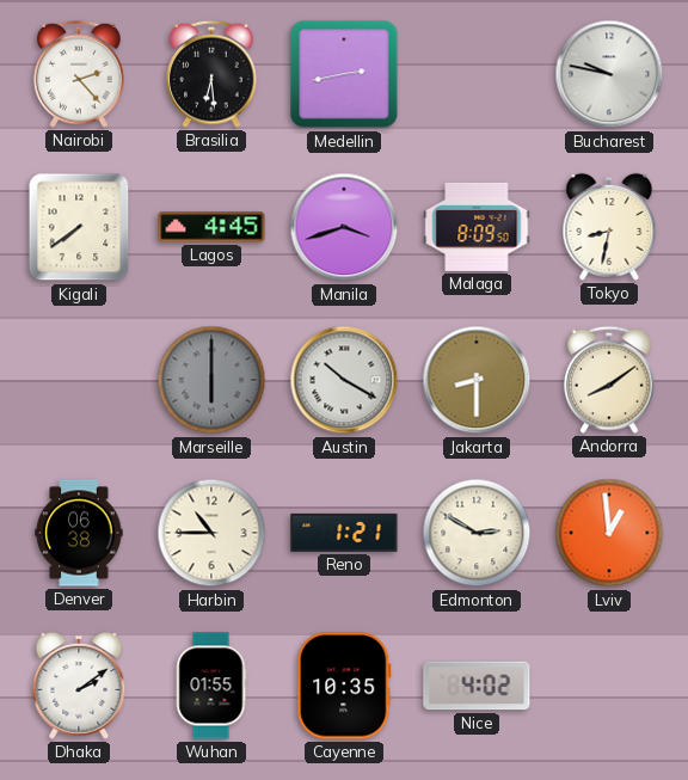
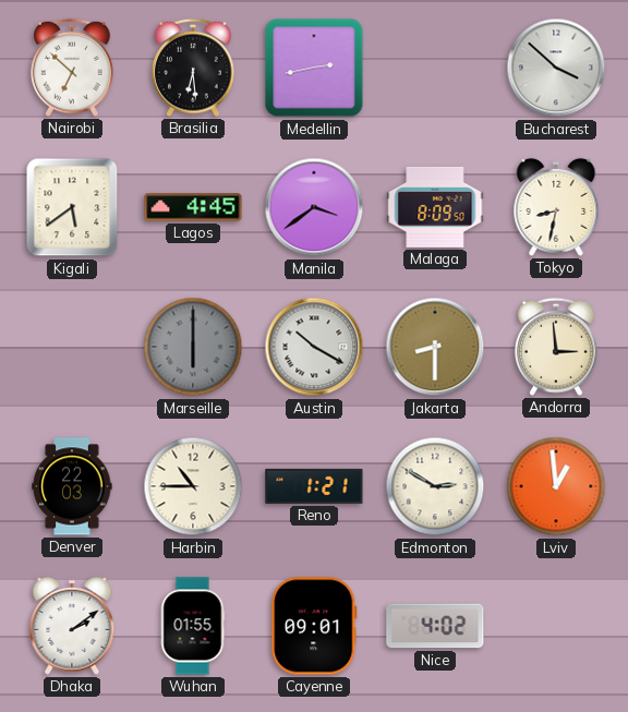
Nairobi: 2:23 -> 6:52
Bucharest: 9:47 -> 3:52
Kigali: 7:39 -> 5:39
Manila: 3:42 -> 3:39
Andorra: 8:09 -> 2:59
Denver: 06:38 -> 22:03
Cayenne: 10:35 -> 09:01
